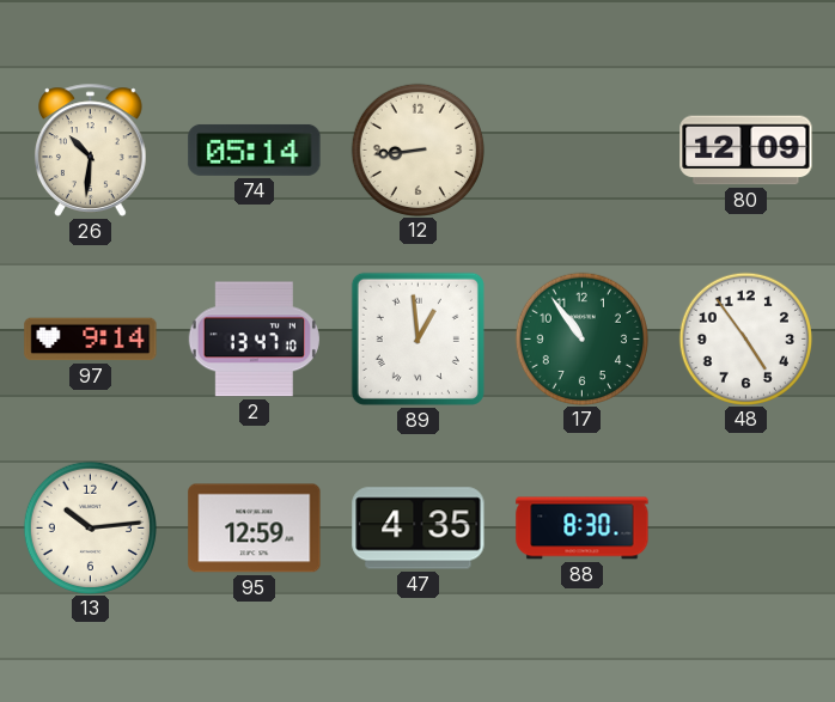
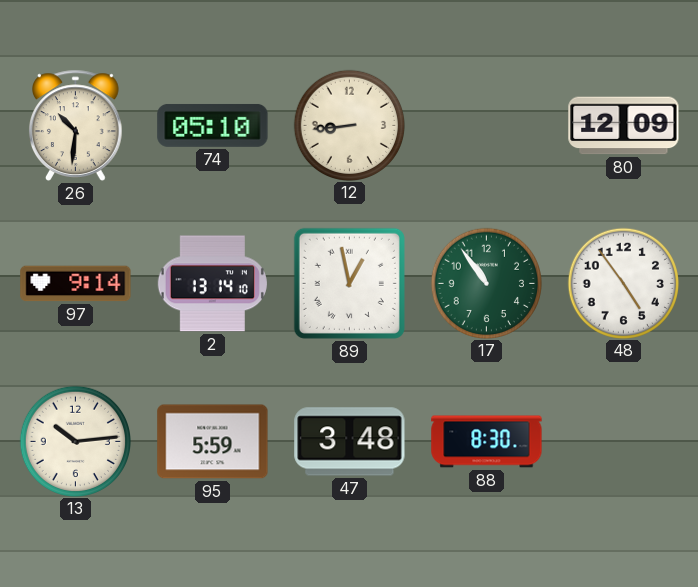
74: 05:14 -> 05:10
2: 13:47 -> 13:14
89: 12:59 -> 12:58
95: 12:59 -> 5:59
47: 4:35 -> 3:48
